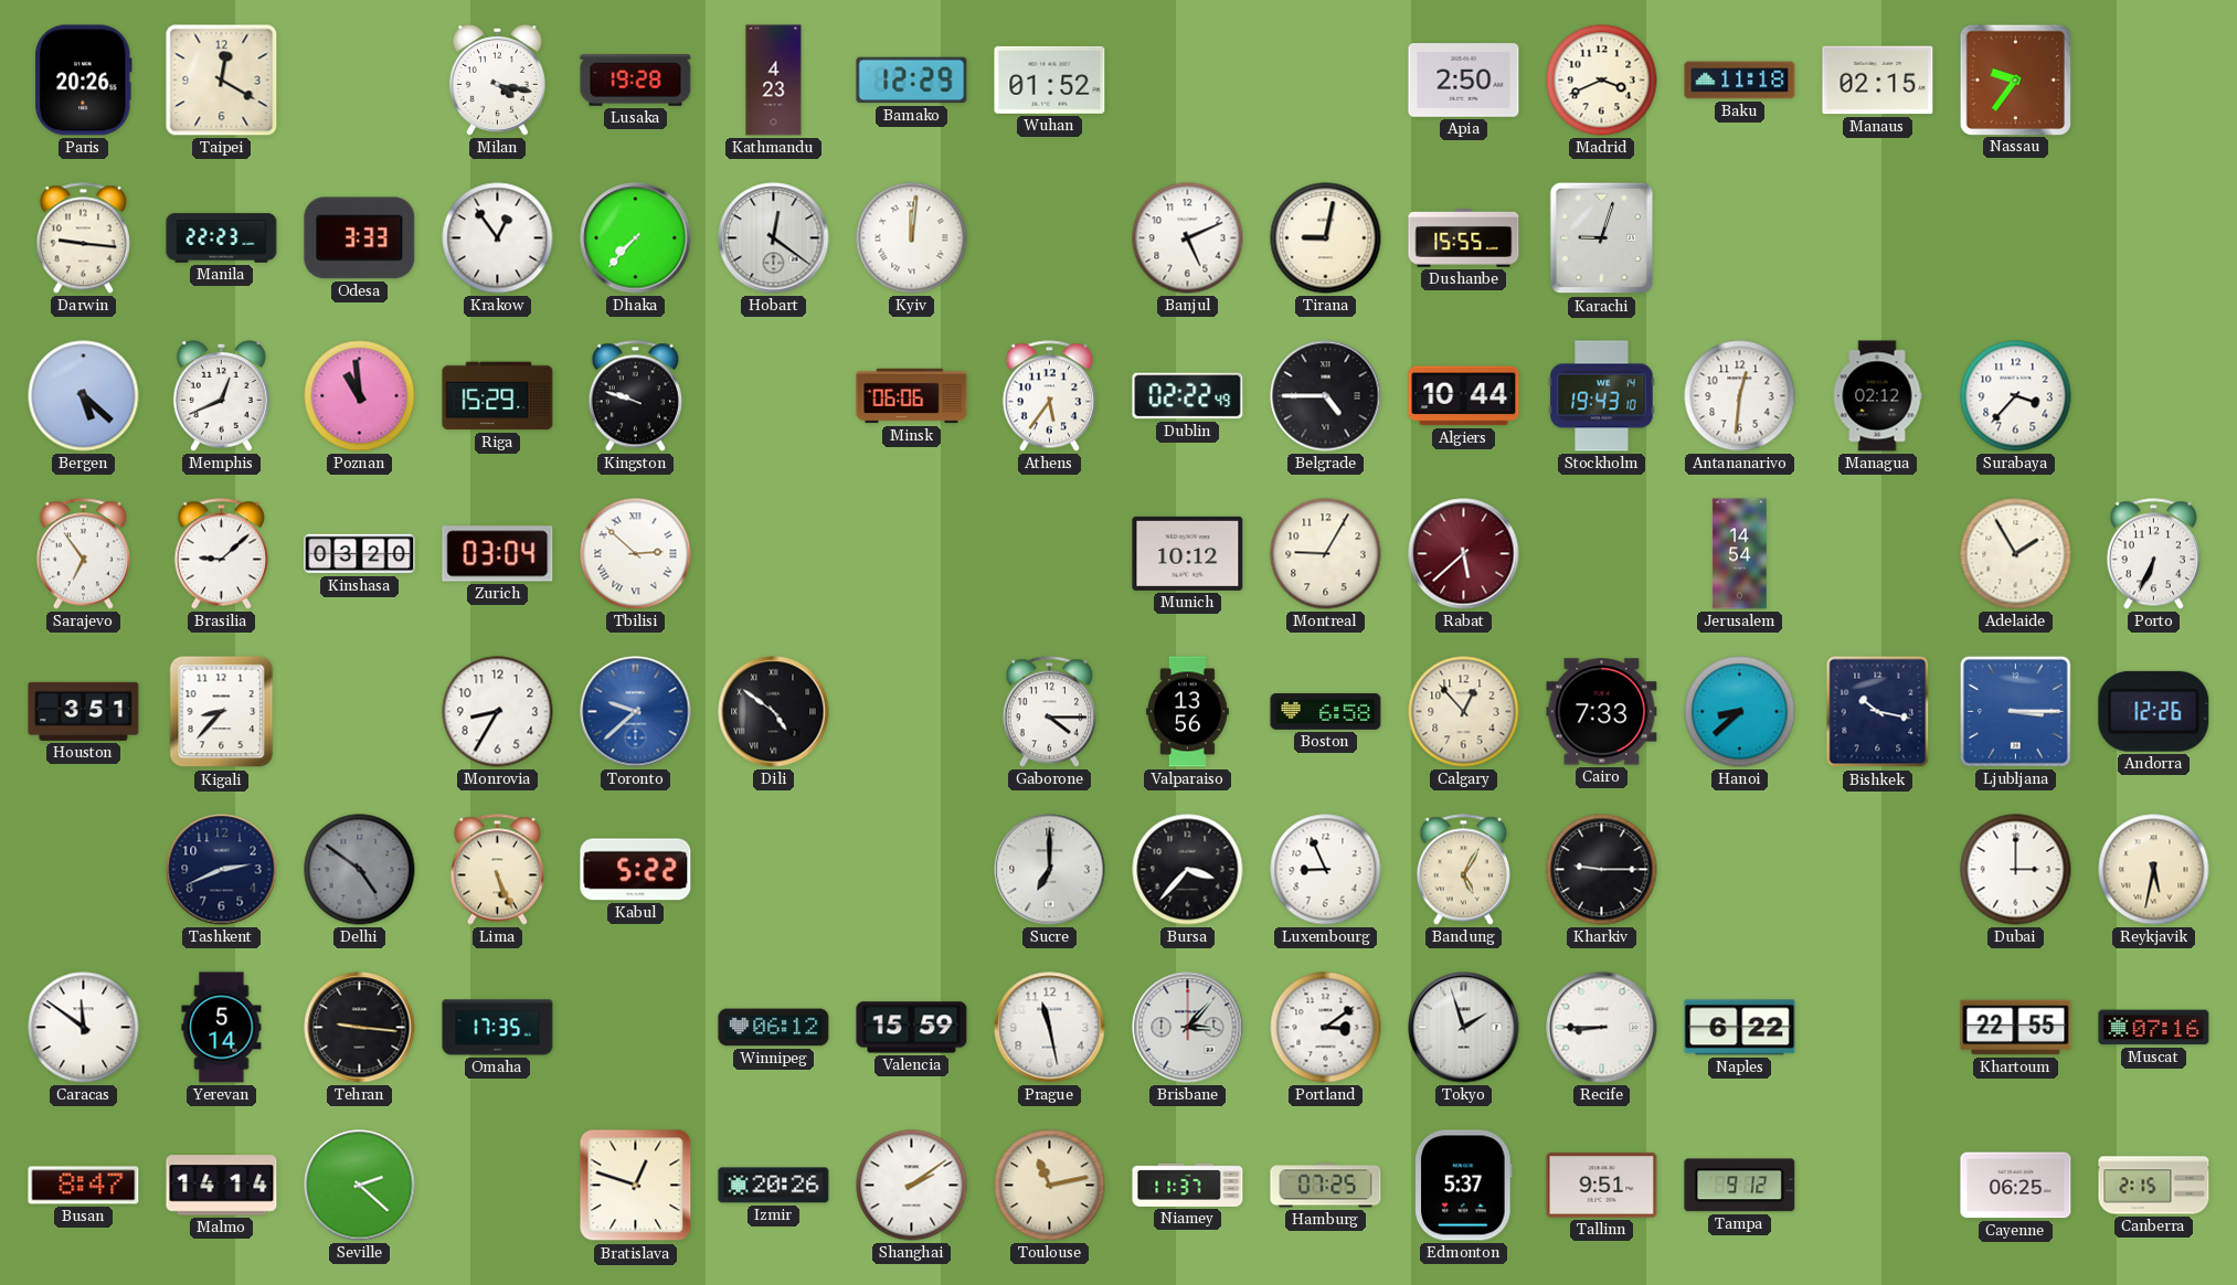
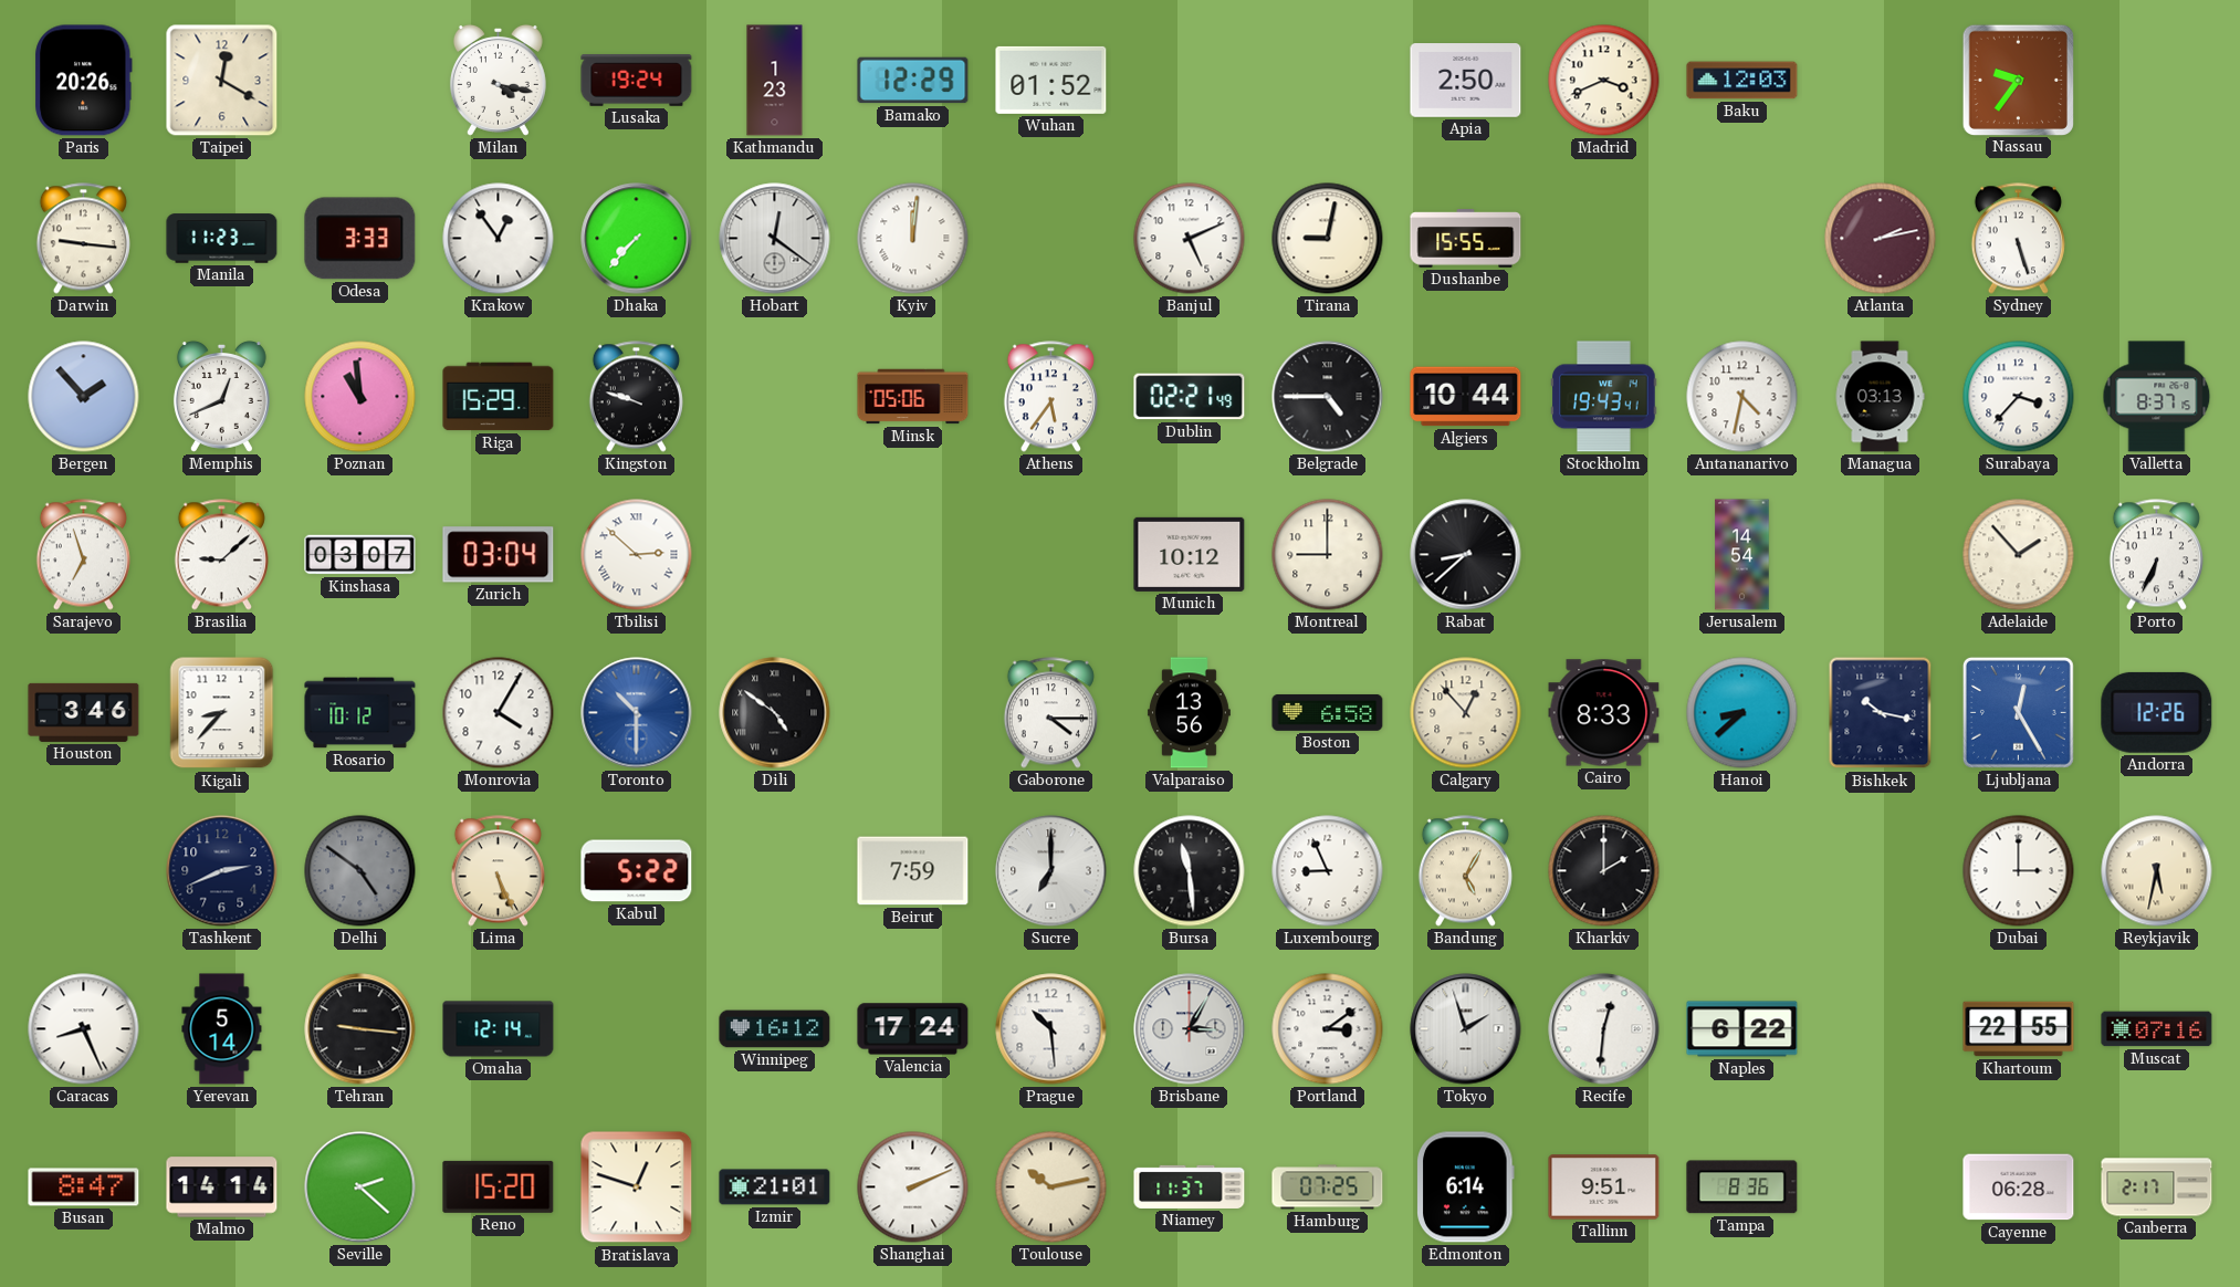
Lusaka: 19:28 -> 19:24
Kathmandu: 4:23 -> 1:23
Baku: 11:18 -> 12:03
Manaus: 02:15 -> none
Manila: 22:23 -> 11:23
Karachi: 9:03 -> none
Atlanta: none -> 2:13
Sydney: none -> 5:27
Bergen: 5:22 -> 1:53
Minsk: 06:06 -> 05:06
Dublin: 02:22 -> 02:21
Stockholm: 19:43:10 -> 19:43:41
Antananarivo: 12:31 -> 4:32
Managua: 02:12 -> 03:13
Valletta: none -> 8:37
Sarajevo: 6:54 -> 6:57
Kinshasa: 03:20 -> 03:07
Montreal: 9:05 -> 9:00
Rabat: 5:38 -> 8:38
Rabat dial: burgundy -> black
Adelaide: 1:55 -> 1:53
Houston: 3:51 -> 3:46
Rosario: none -> 10:12
Monrovia: 8:35 -> 4:05
Toronto: 9:38 -> 10:30
Cairo: 7:33 -> 8:33
Ljubljana: 3:15 -> 12:25
Beirut: none -> 7:59
Bursa: 3:37 -> 11:29
Kharkiv: 9:15 -> 2:00
Caracas: 11:51 -> 8:26
Omaha: 17:35 -> 12:14
Winnipeg: 06:12 -> 16:12
Valencia: 15:59 -> 17:24
Prague: 11:28 -> 10:29
Brisbane: 3:07 -> 3:05
Recife: 8:45 -> 12:31
Reno: none -> 15:20
Izmir: 20:26 -> 21:01
Shanghai: 2:09 -> 2:11
Toulouse: 11:13 -> 10:13
Edmonton: 5:37 -> 6:14
Tampa: 9:12 -> 8:36
Cayenne: 06:25 -> 06:28
Canberra: 2:15 -> 2:17
